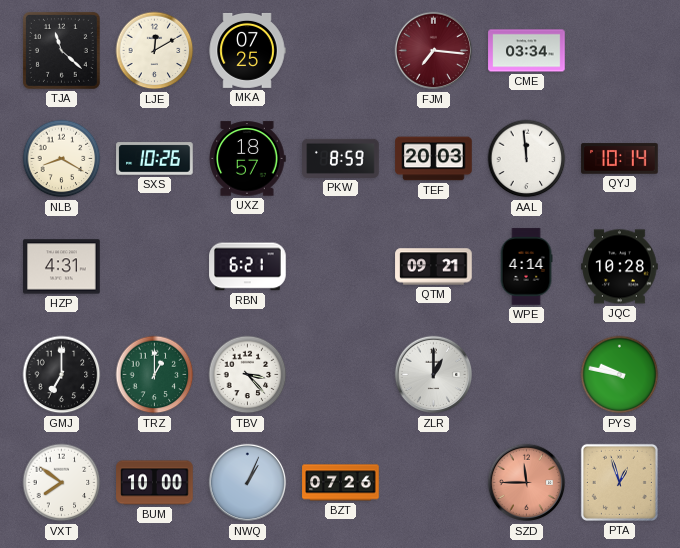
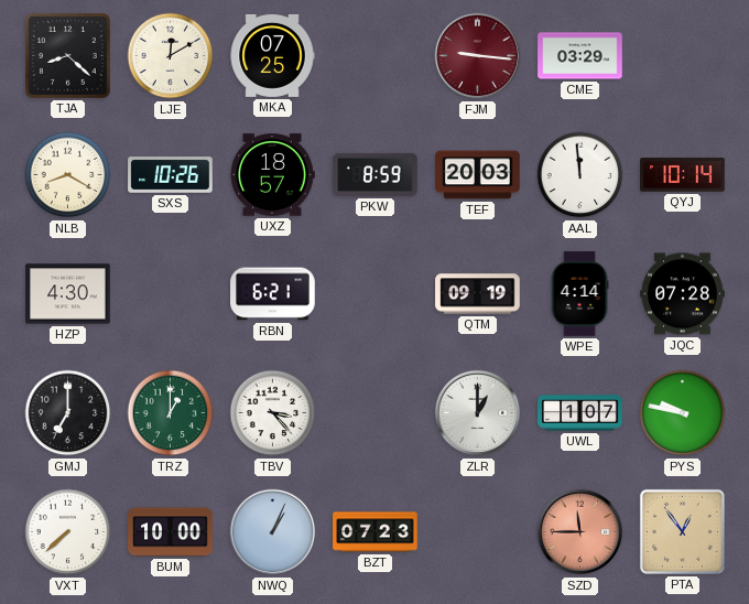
TJA: 11:22 -> 8:22
FJM: 7:16 -> 9:16
CME: 03:34 -> 03:29
HZP: 4:31 -> 4:30
QTM: 09:21 -> 09:19
JQC: 10:28 -> 07:28
UWL: none -> 1:07
VXT: 7:51 -> 7:38
BZT: 07:26 -> 07:23
PTA: 12:57 -> 12:54
